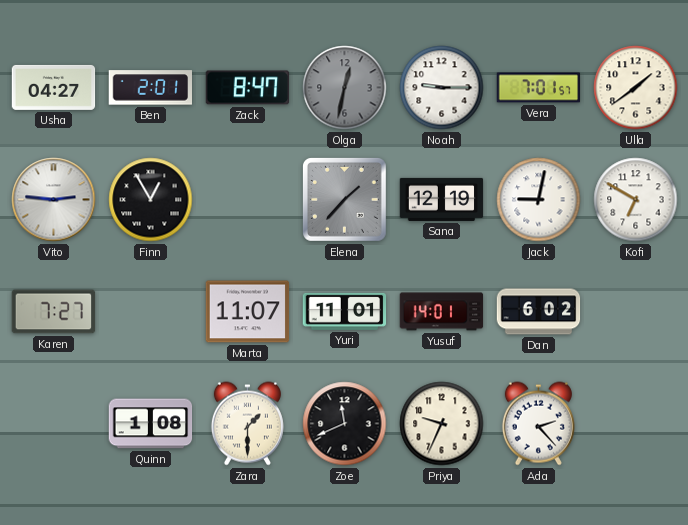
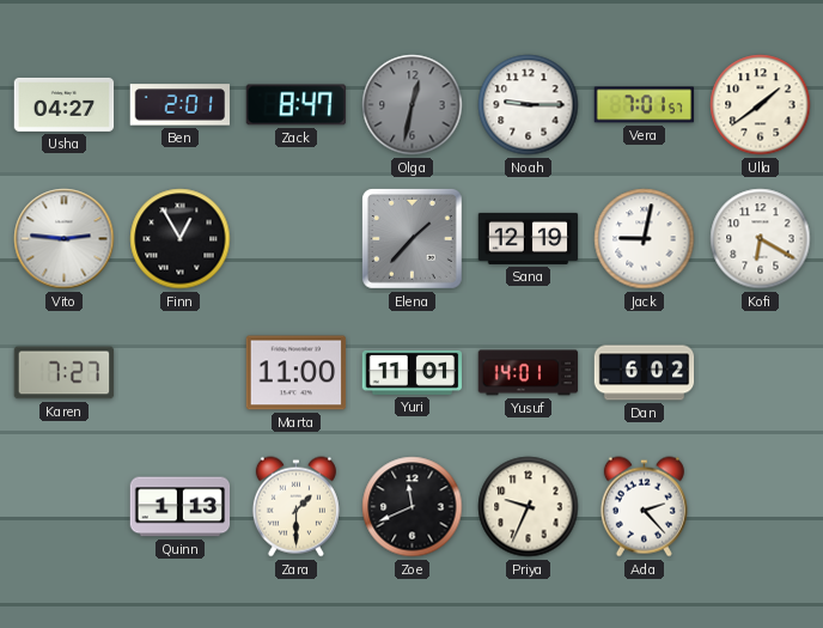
Kofi: 6:50 -> 6:20
Marta: 11:07 -> 11:00
Quinn: 1:08 -> 1:13
